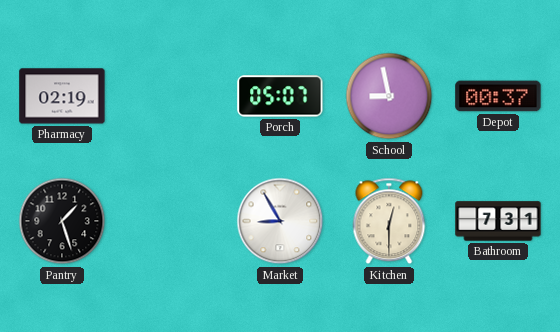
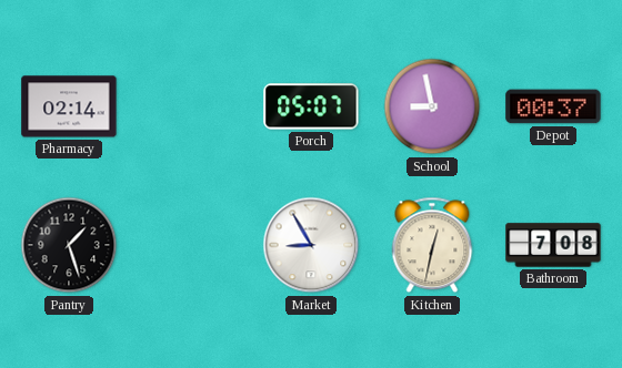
Pharmacy: 02:19 -> 02:14
Kitchen: 12:30 -> 12:32
Bathroom: 7:31 -> 7:08
